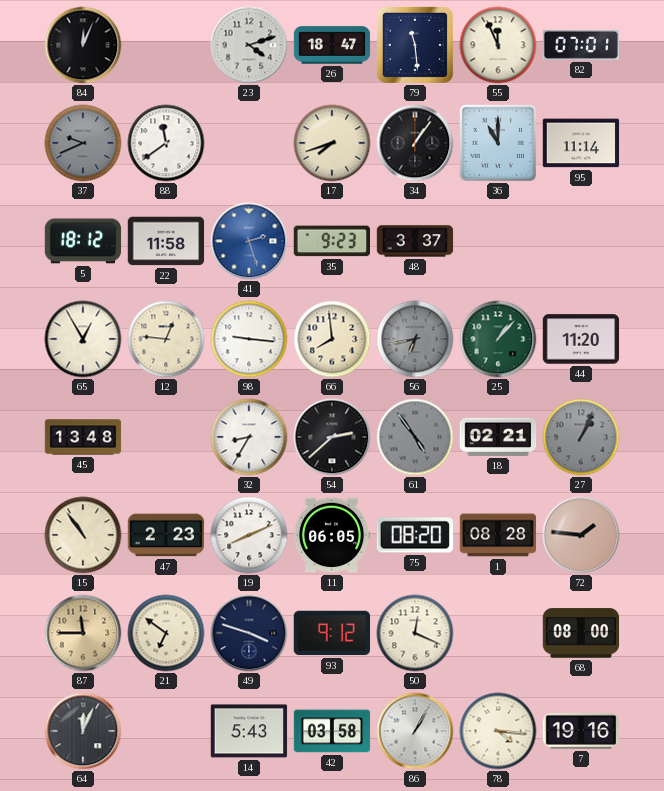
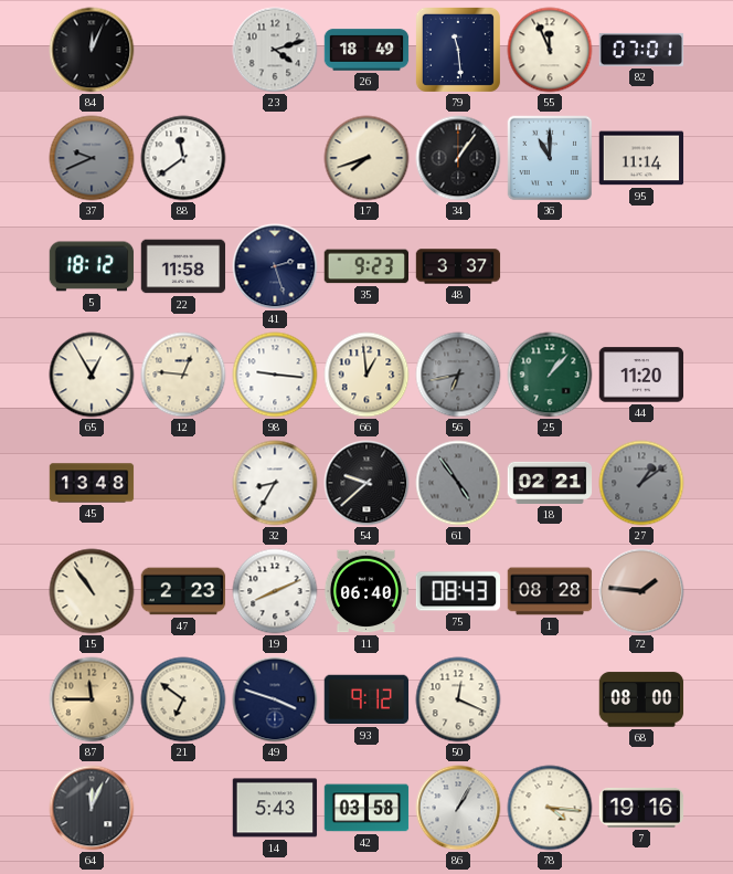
26: 18:47 -> 18:49
41 dial: blue -> navy
66: 7:59 -> 12:59
54: 2:38 -> 9:38
27: 1:04 -> 1:09
11: 06:05 -> 06:40
75: 08:20 -> 08:43
